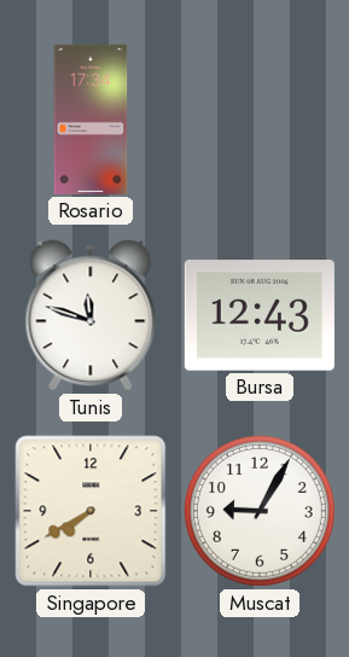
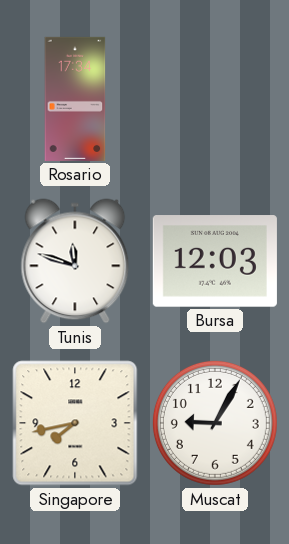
Bursa: 12:43 -> 12:03
Singapore: 7:40 -> 7:43
